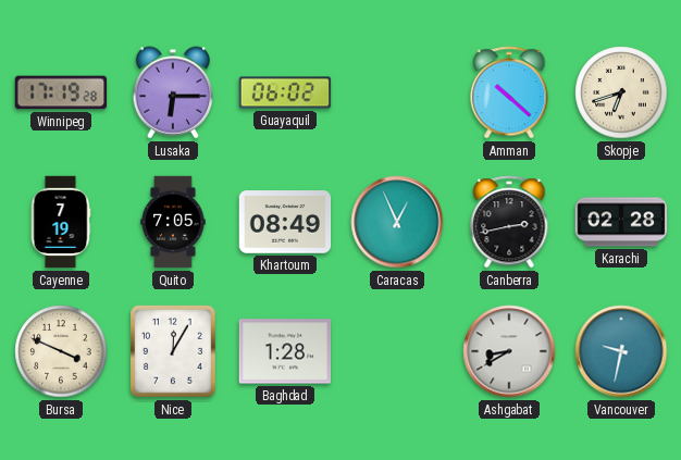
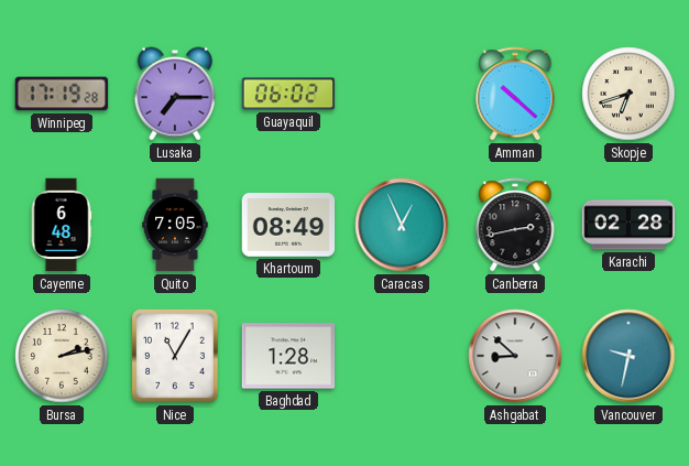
Lusaka: 6:15 -> 7:15
Cayenne: 7:19 -> 6:48
Bursa: 3:49 -> 2:13
Nice: 12:05 -> 11:05
Ashgabat: 8:40 -> 8:52
